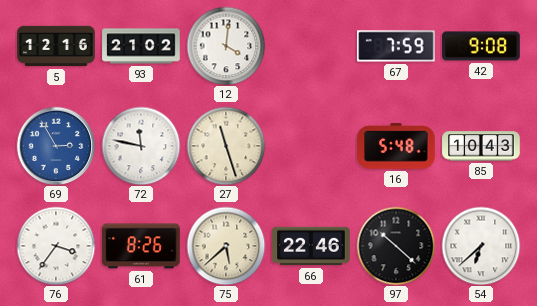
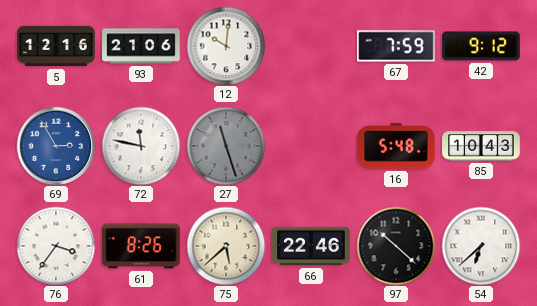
93: 21:02 -> 21:06
12: 4:01 -> 10:01
42: 9:08 -> 9:12
27 dial: cream -> grey
